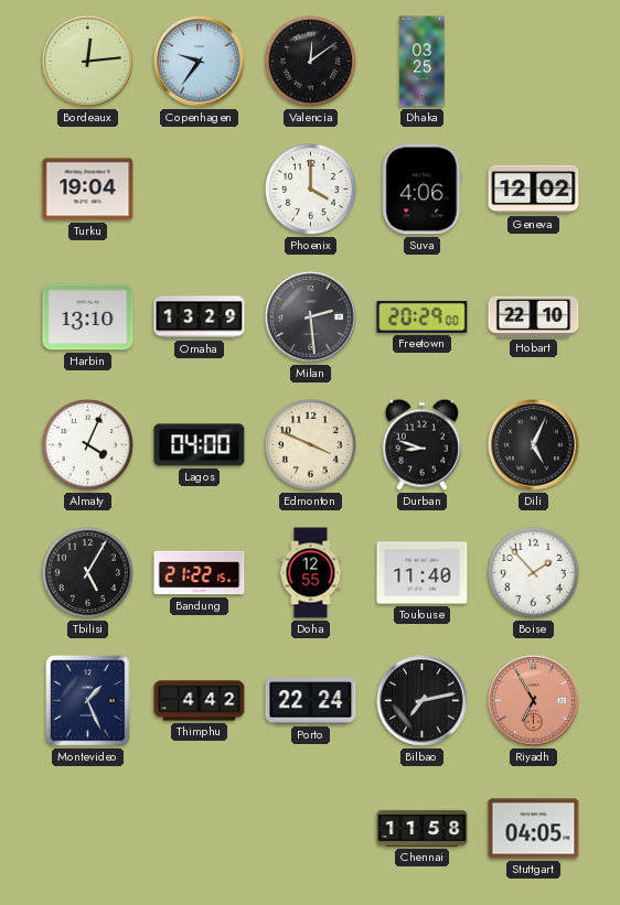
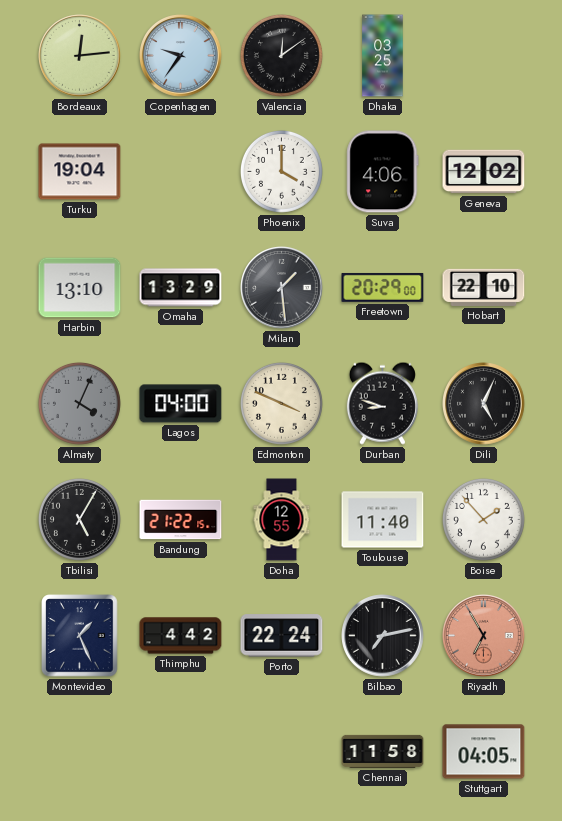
Milan: 2:29 -> 1:29
Almaty dial: white -> grey
